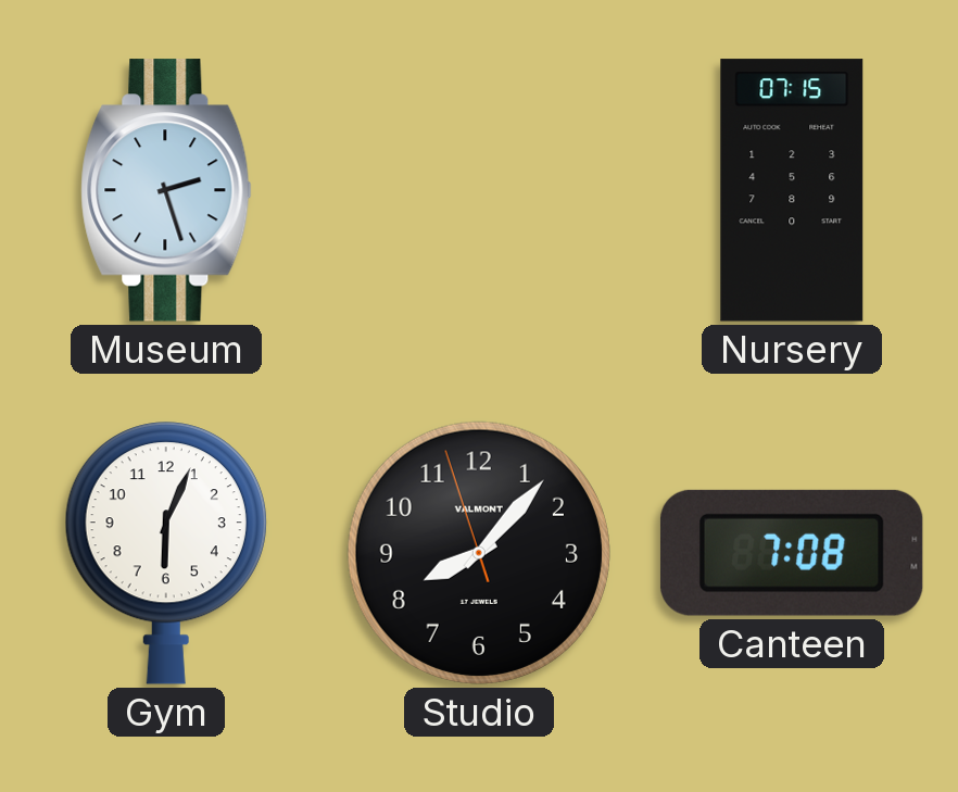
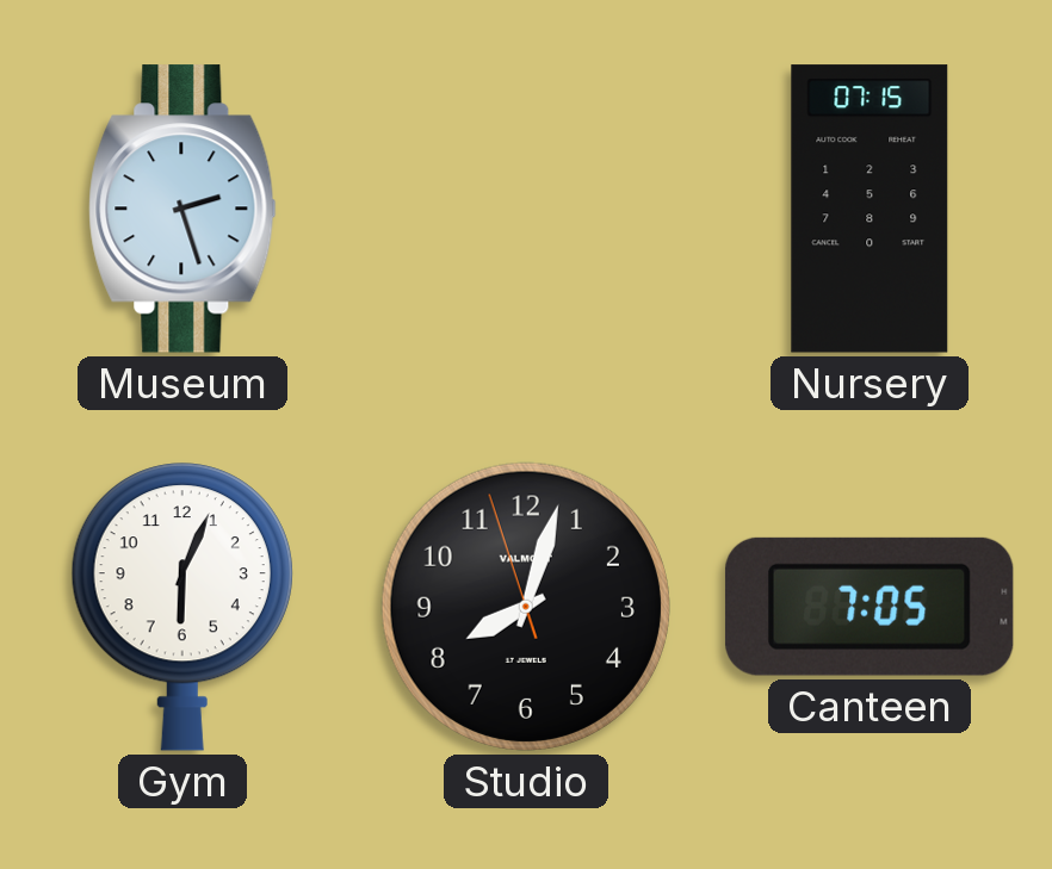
Studio: 8:06 -> 8:02
Canteen: 7:08 -> 7:05
